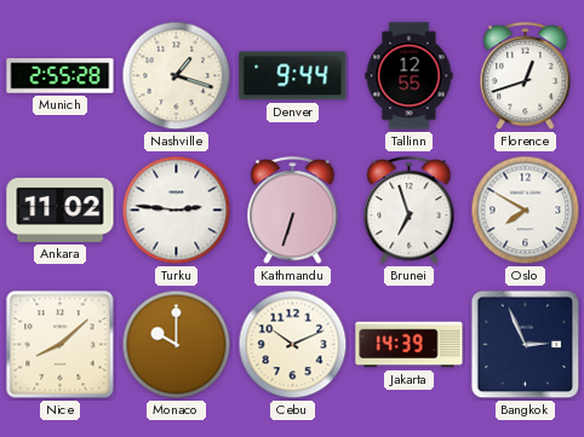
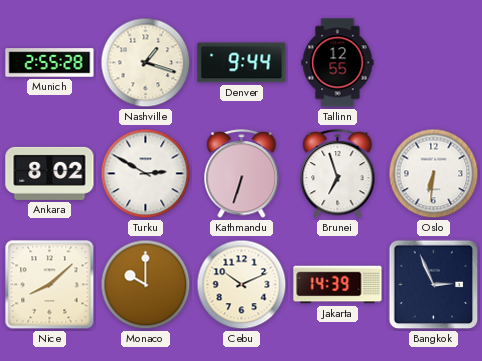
Florence: 12:42 -> none
Ankara: 11:02 -> 8:02
Turku: 2:46 -> 2:50
Oslo: 7:50 -> 6:31
